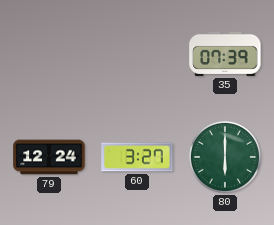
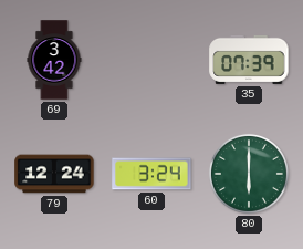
69: none -> 3:42
60: 3:27 -> 3:24
